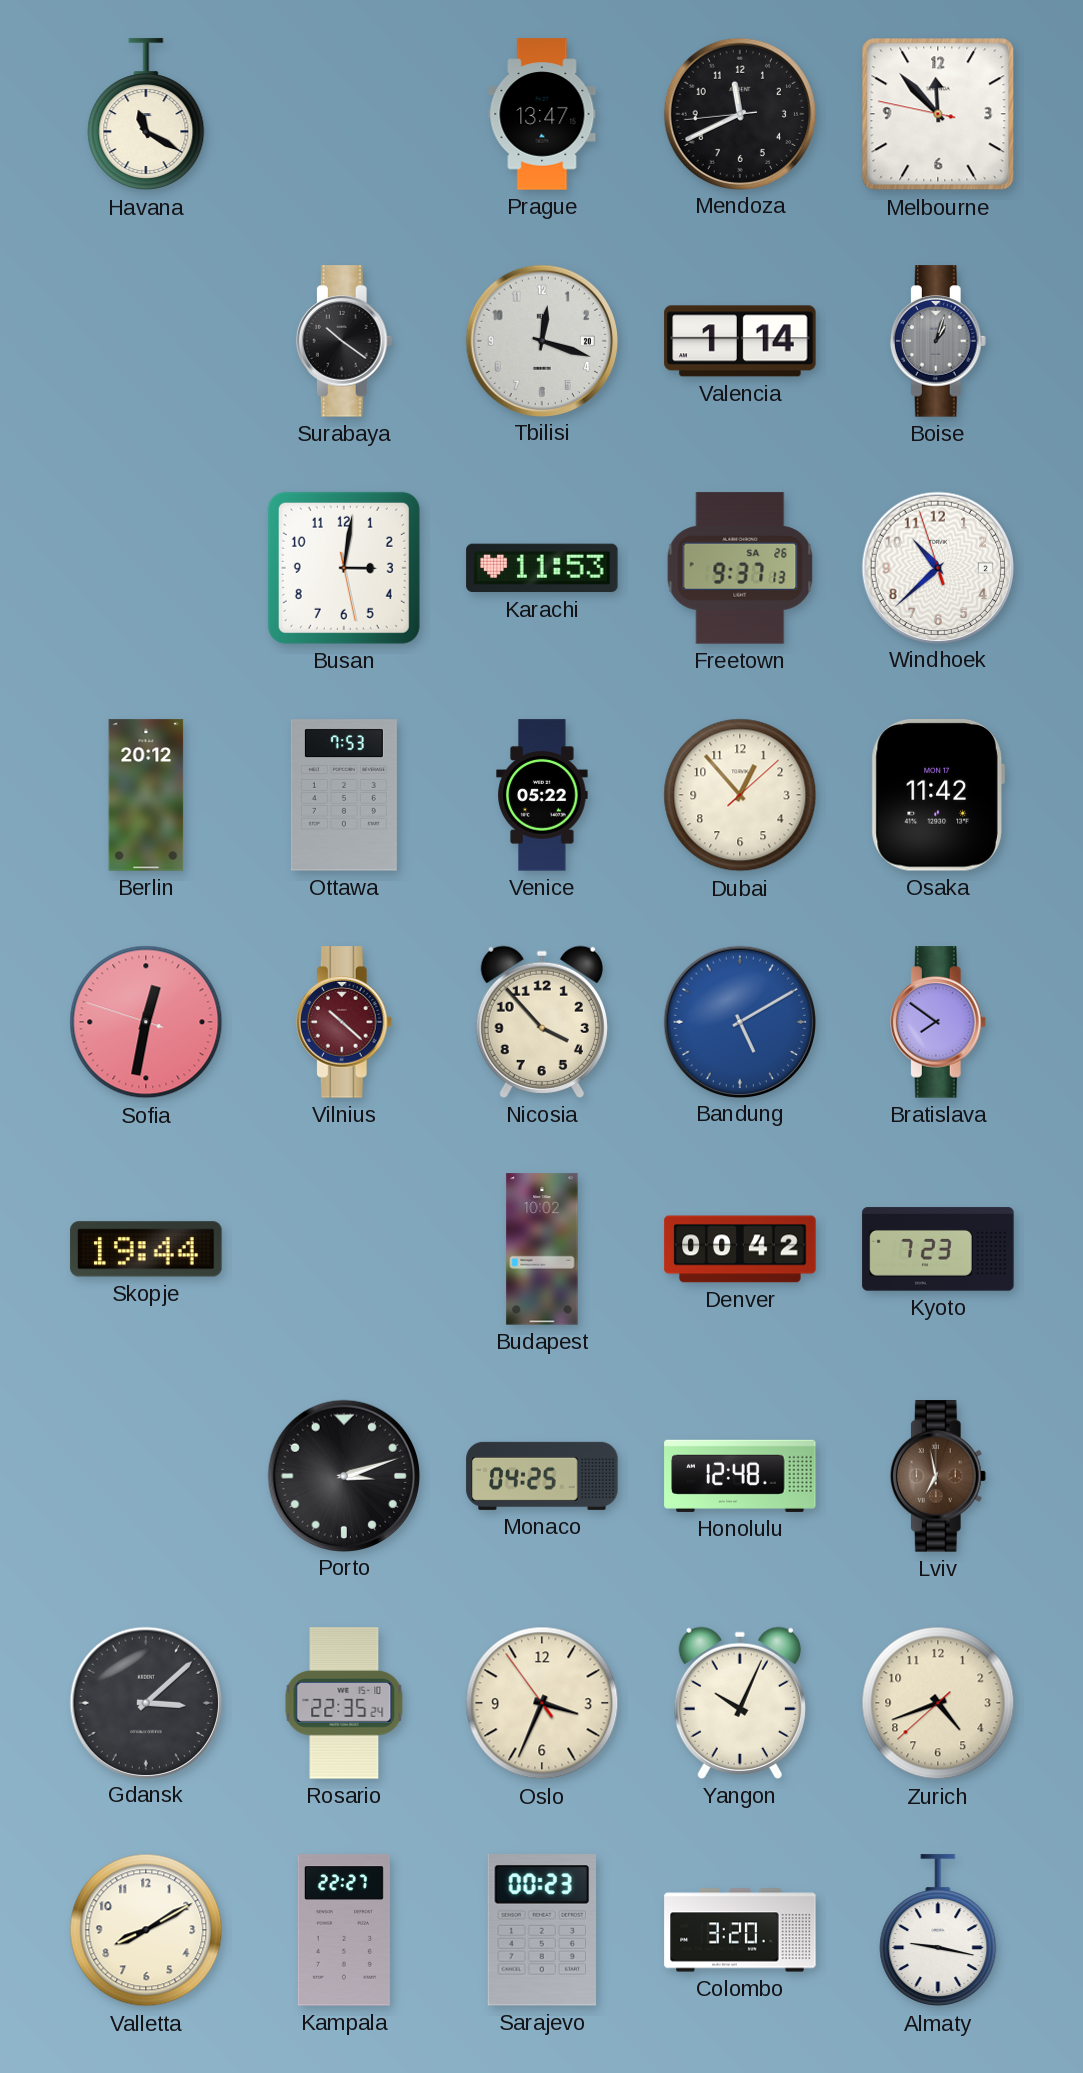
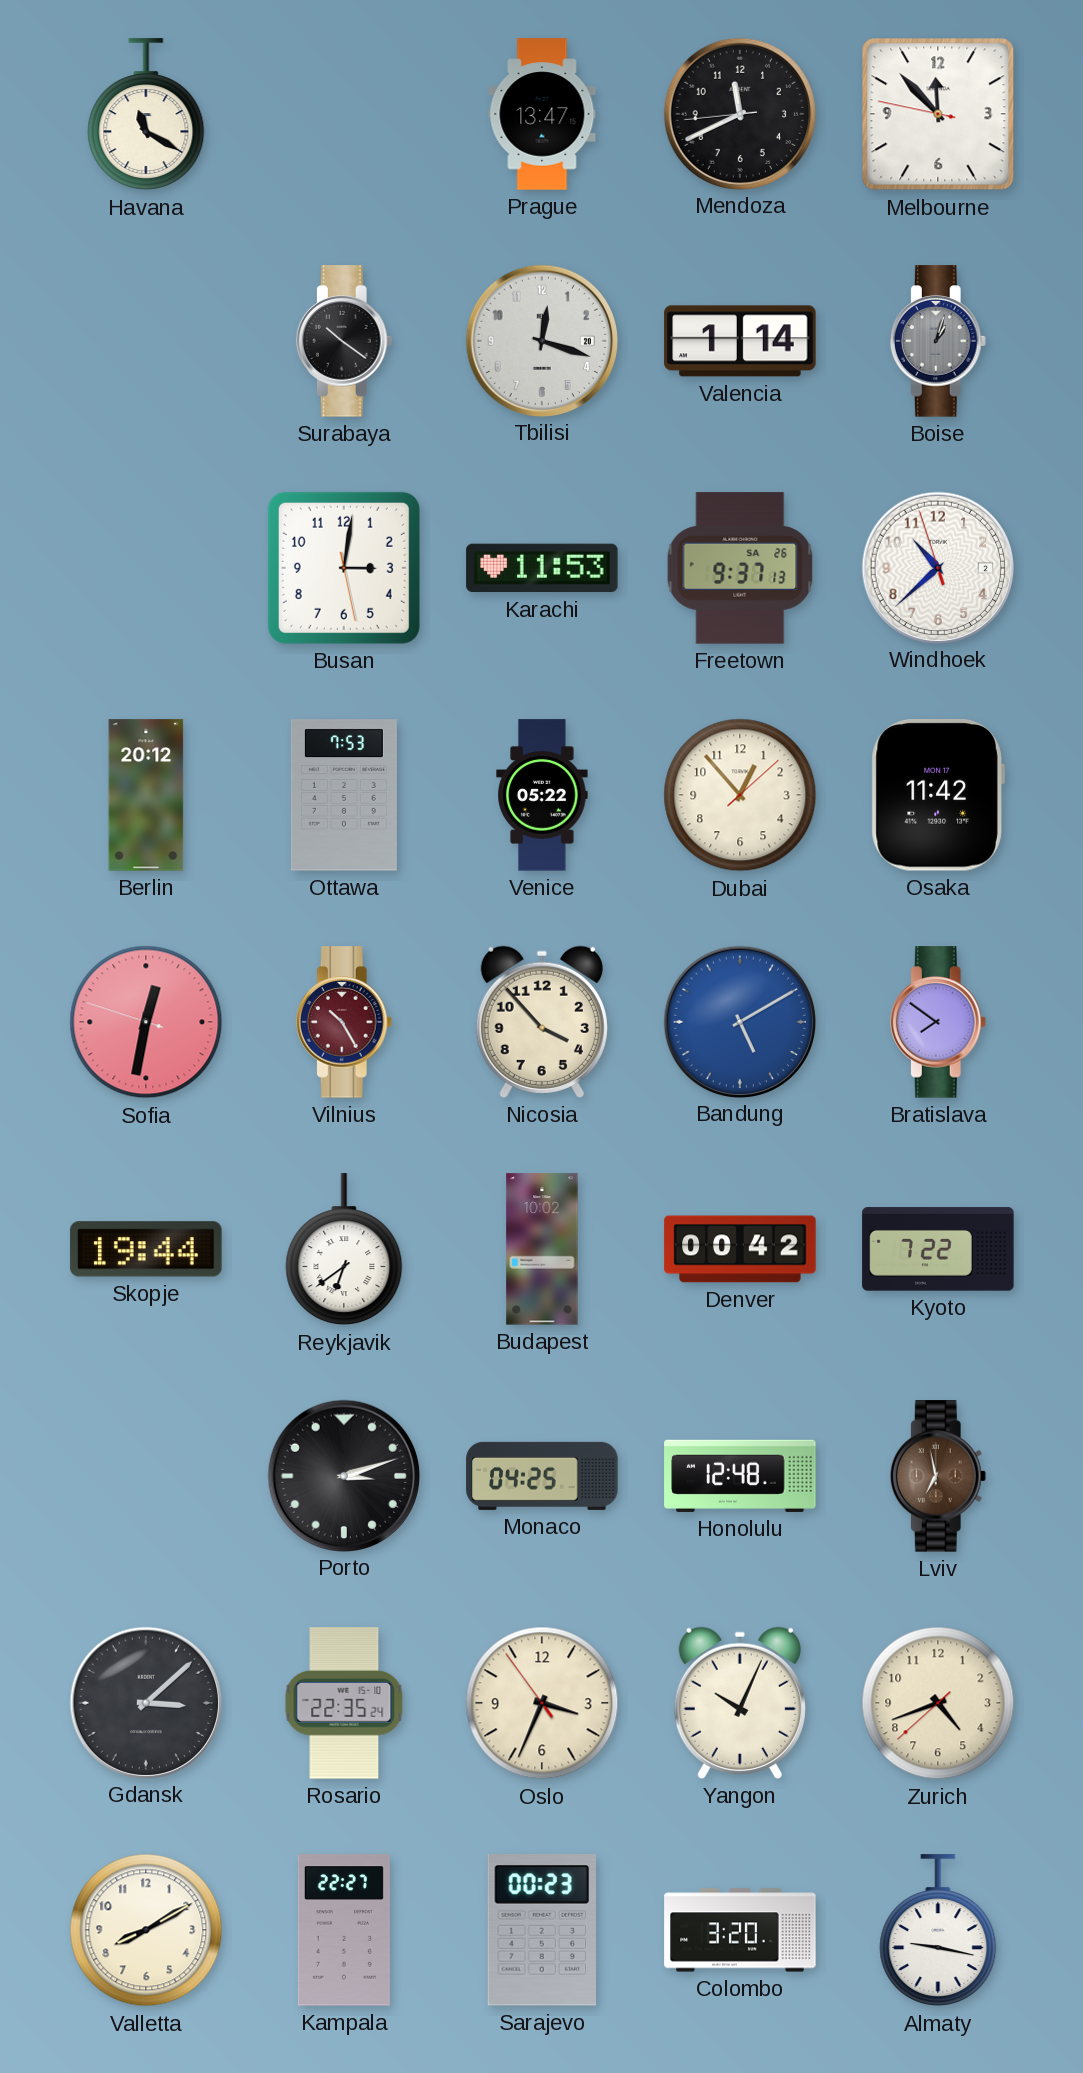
Vilnius: 10:22 -> 10:25
Reykjavik: none -> 6:39
Kyoto: 7:23 -> 7:22
